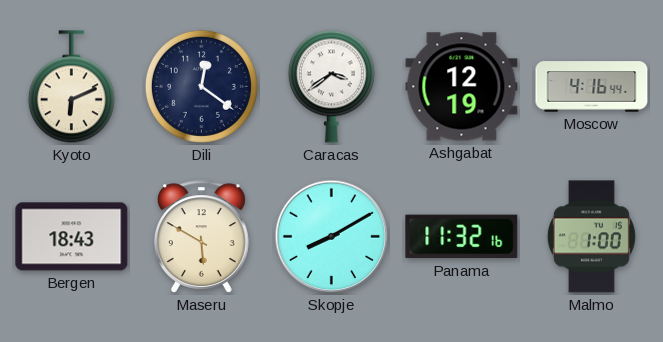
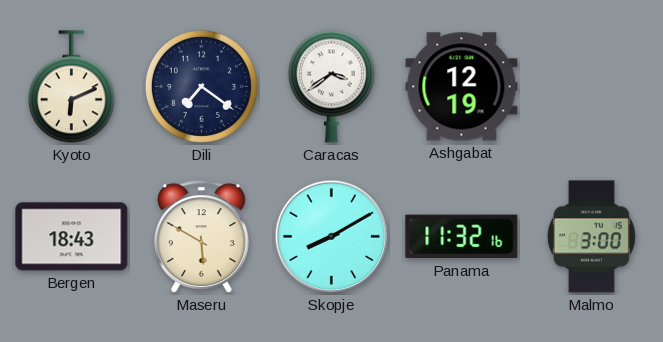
Dili: 12:21 -> 7:21
Moscow: 4:16 -> none
Malmo: 1:00 -> 3:00
